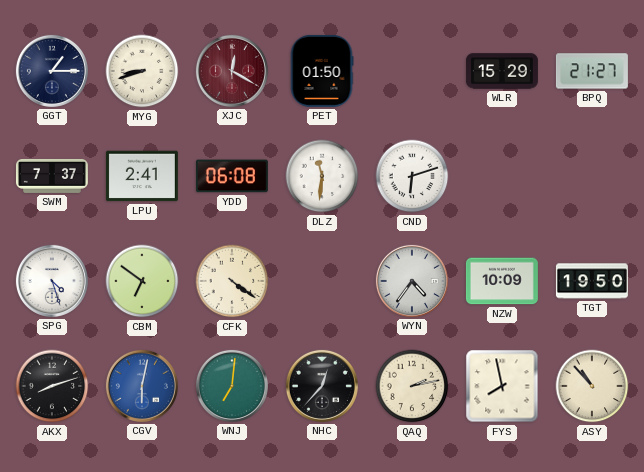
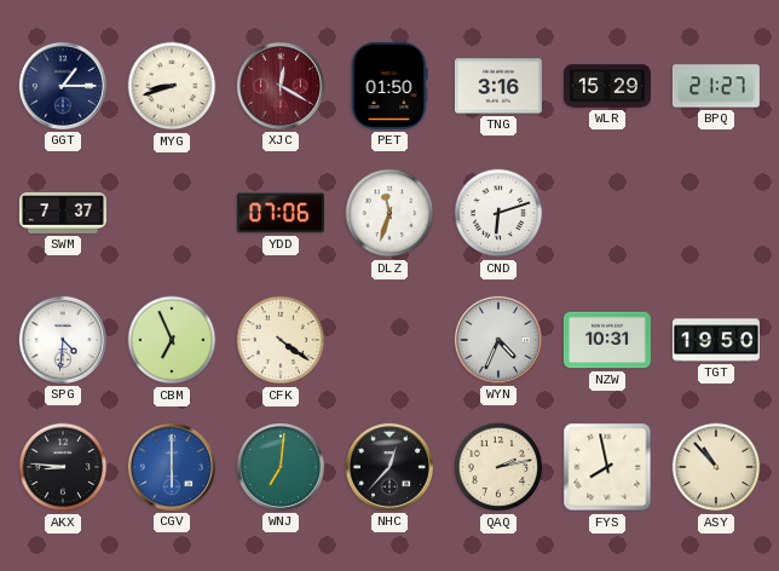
TNG: none -> 3:16
LPU: 2:41 -> none
YDD: 06:08 -> 07:06
DLZ: 11:31 -> 11:33
SPG: 4:27 -> 4:31
CBM: 6:51 -> 6:56
WYN: 4:36 -> 4:34
NZW: 10:09 -> 10:31
AKX: 8:12 -> 8:46
CGV: 6:02 -> 6:00
